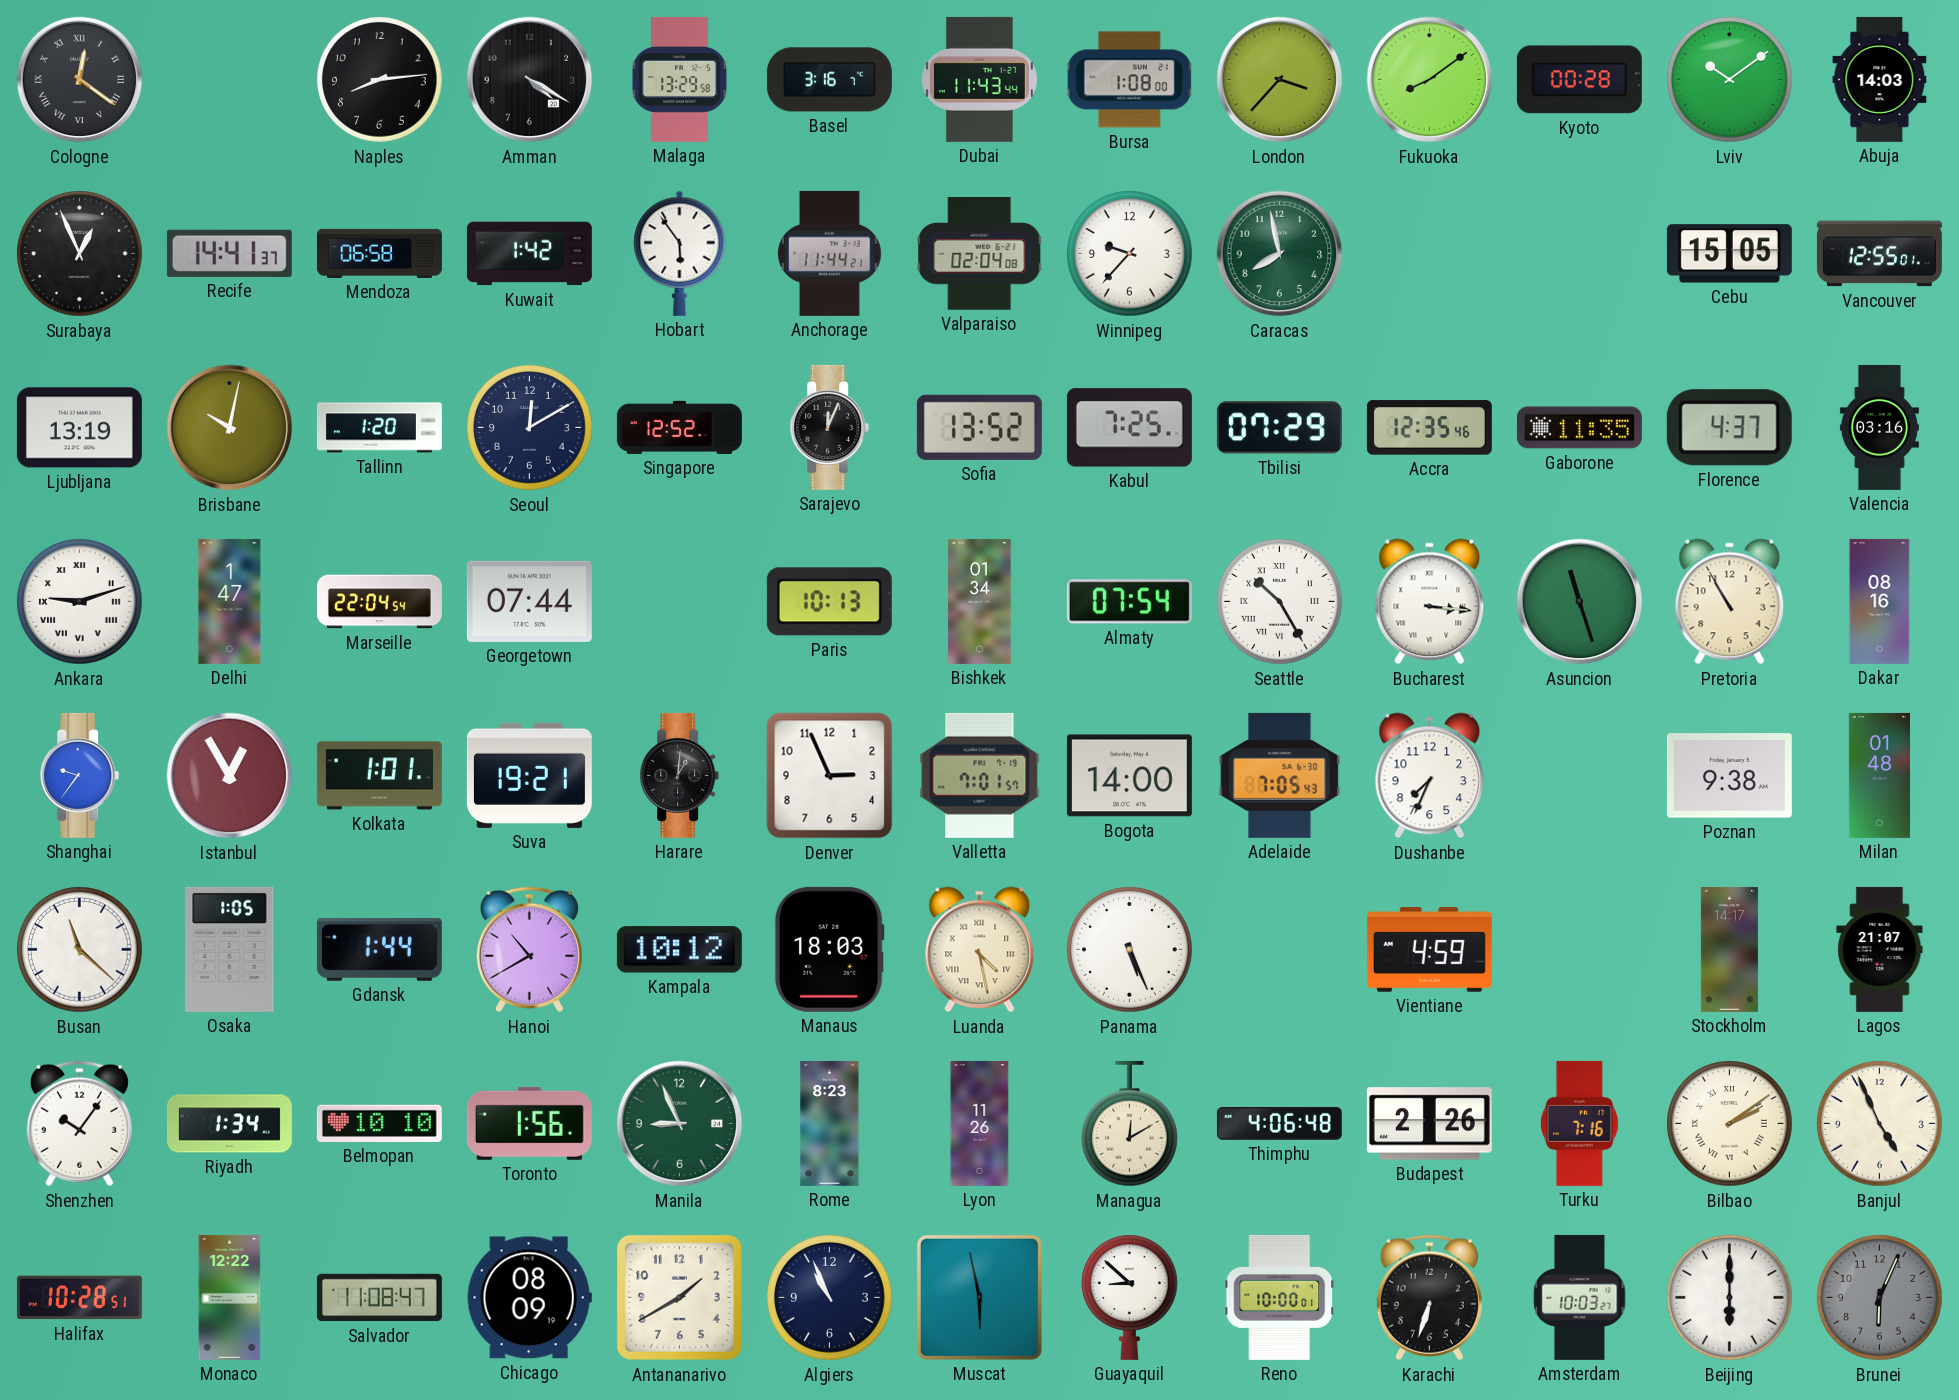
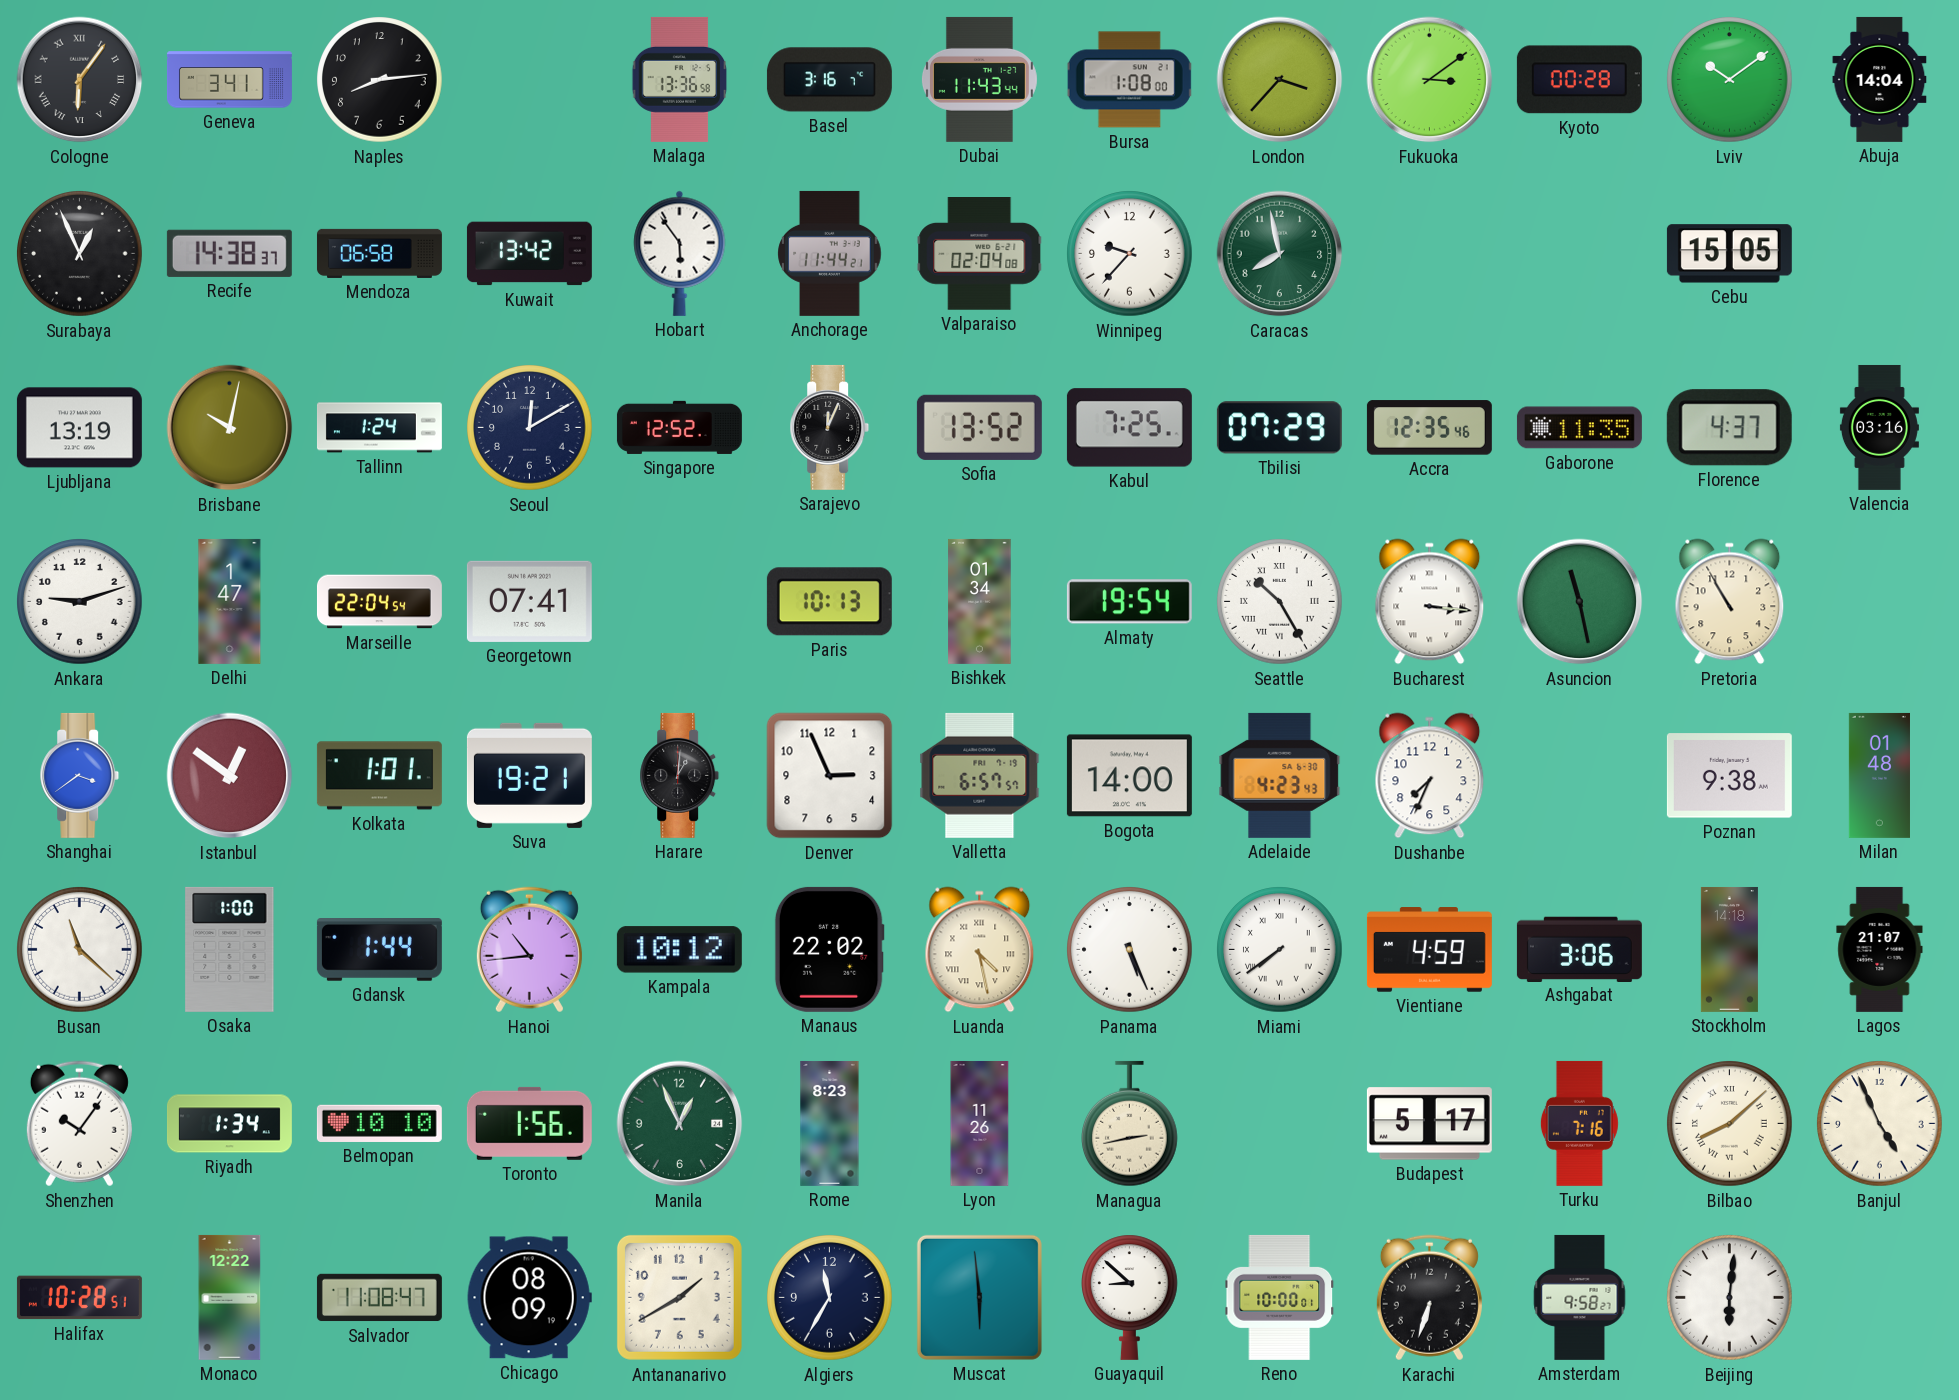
Cologne: 12:21 -> 6:06
Geneva: none -> 3:41
Amman: 4:20 -> none
Malaga: 13:29 -> 13:36
Fukuoka: 8:09 -> 3:09
Abuja: 14:03 -> 14:04
Recife: 14:41 -> 14:38
Kuwait: 1:42 -> 13:42
Vancouver: 12:55 -> none
Tallinn: 1:20 -> 1:24
Ankara numerals: Roman -> Arabic
Georgetown: 07:44 -> 07:41
Almaty: 07:54 -> 19:54
Asuncion: 11:27 -> 11:28
Dakar: 08:16 -> none
Shanghai: 9:36 -> 3:39
Istanbul: 12:55 -> 12:51
Valletta: 7:01 -> 6:57
Adelaide: 7:05 -> 4:23
Osaka: 1:05 -> 1:00
Hanoi: 10:40 -> 10:44
Manaus: 18:03 -> 22:02
Miami: none -> 7:39
Ashgabat: none -> 3:06
Stockholm: 14:17 -> 14:18
Manila: 8:56 -> 12:56
Managua: 12:10 -> 2:43
Thimphu: 4:06 -> none
Budapest: 2:26 -> 5:17
Bilbao: 2:09 -> 8:08
Algiers: 10:56 -> 11:35
Muscat: 5:58 -> 5:59
Amsterdam: 10:03 -> 9:58
Beijing: 6:00 -> 6:01
Brunei: 6:04 -> none
